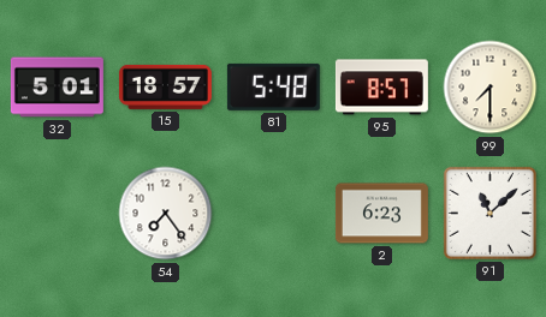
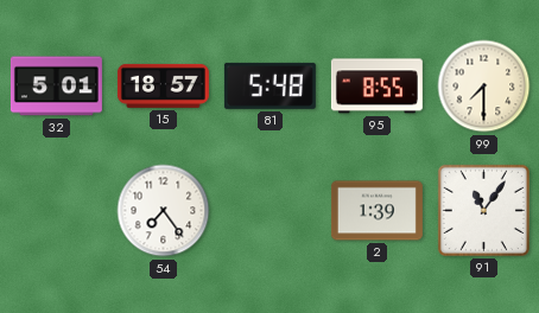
95: 8:57 -> 8:55
2: 6:23 -> 1:39
91: 11:08 -> 11:06
